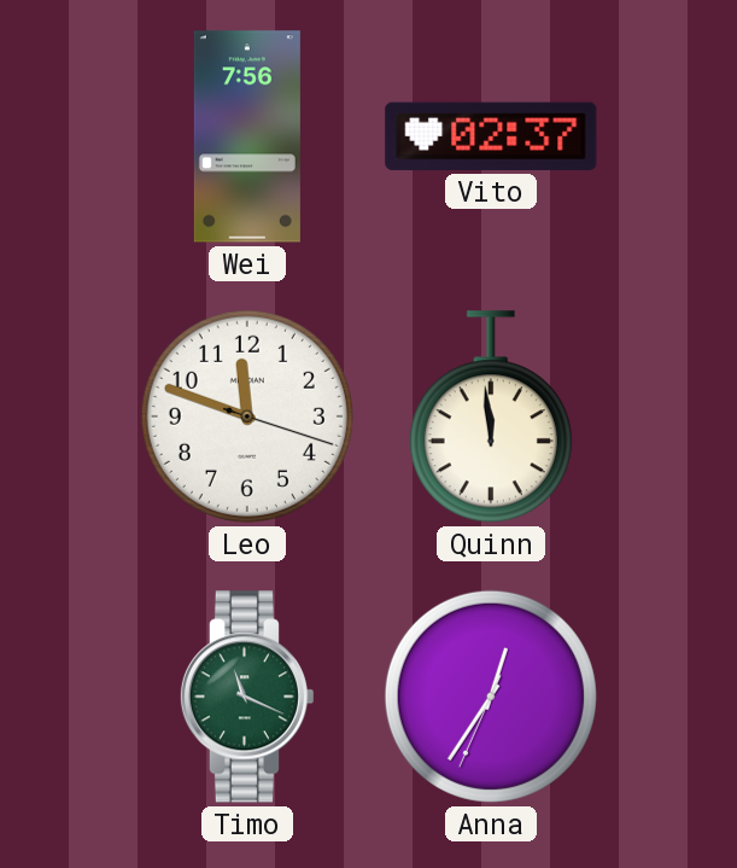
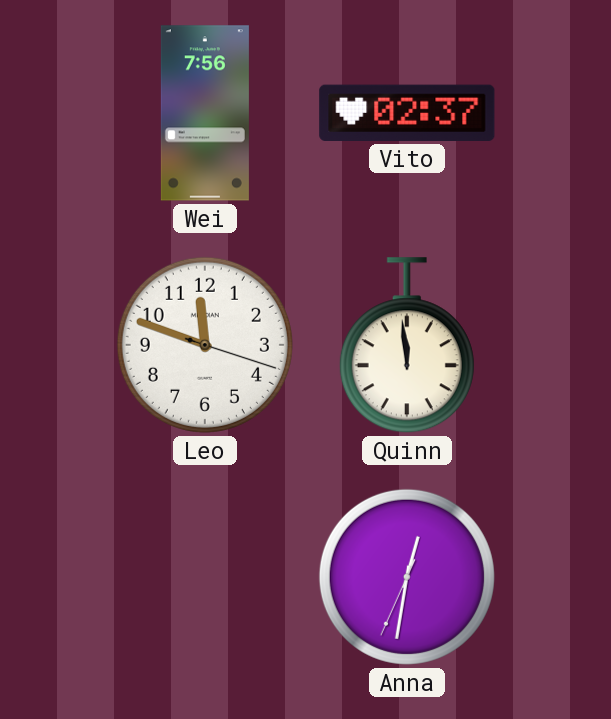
Timo: 11:19 -> none
Anna: 12:35 -> 12:31
